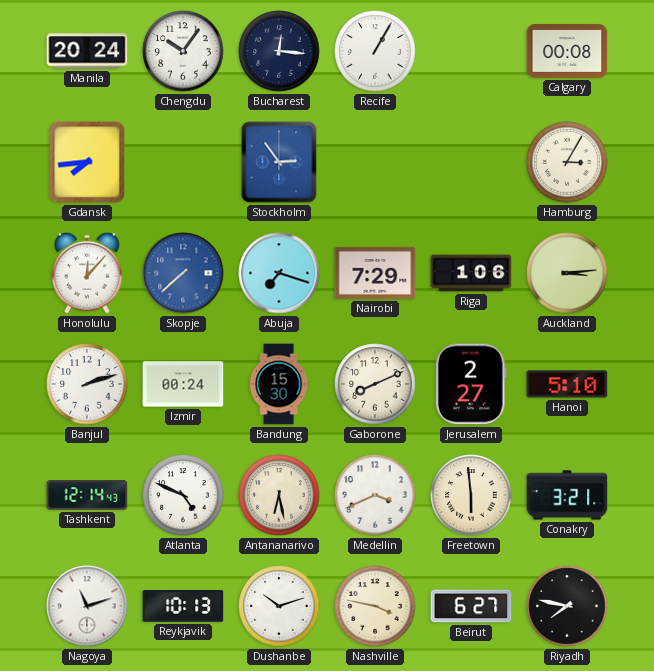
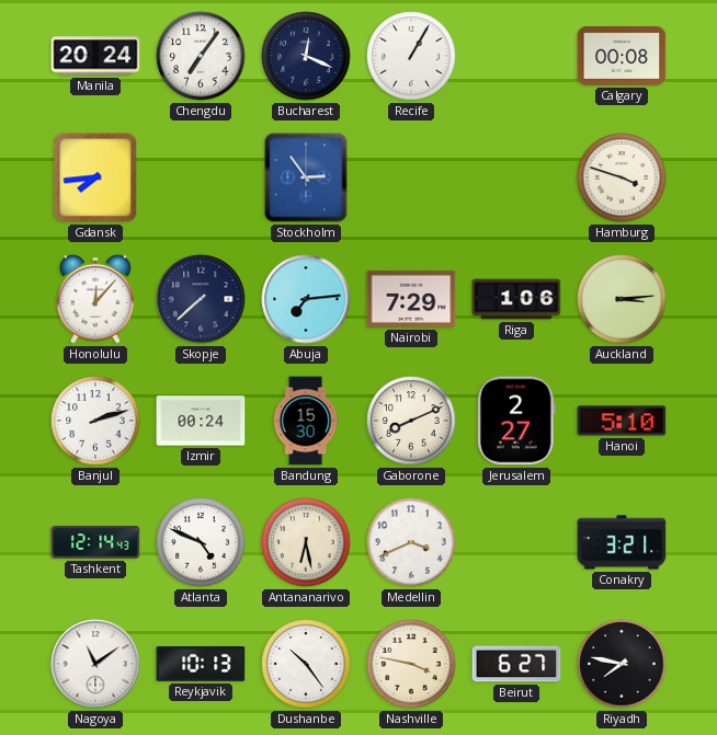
Chengdu: 10:06 -> 7:06
Bucharest: 12:16 -> 12:19
Hamburg: 3:05 -> 3:48
Skopje dial: blue -> navy
Abuja: 7:18 -> 7:14
Freetown: 5:59 -> none
Nagoya: 11:12 -> 11:09
Dushanbe: 10:12 -> 10:24
